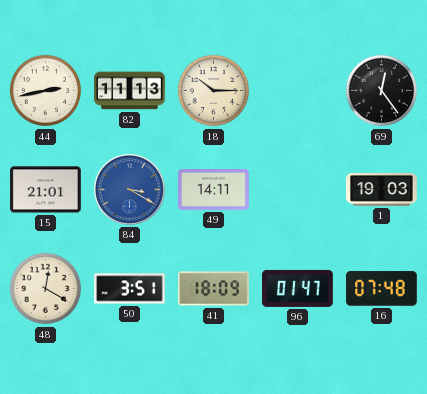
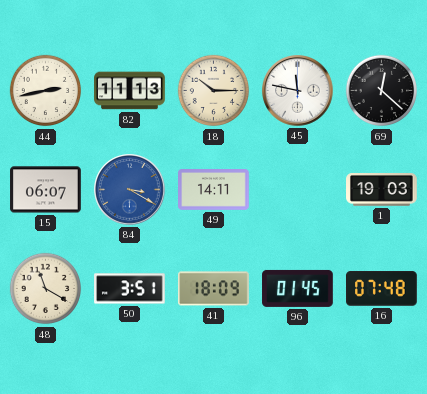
45: none -> 11:47
69: 12:24 -> 12:22
15: 21:01 -> 06:07
48: 12:20 -> 11:20
96: 01:47 -> 01:45
